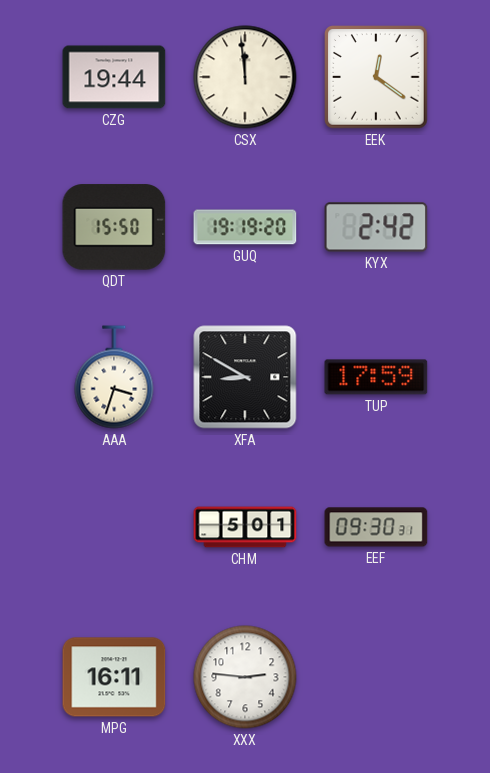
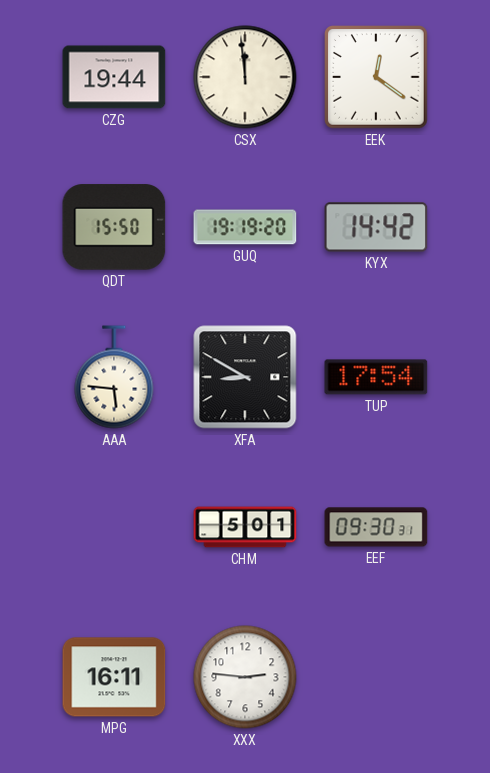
KYX: 2:42 -> 14:42
AAA: 3:33 -> 5:46
TUP: 17:59 -> 17:54
